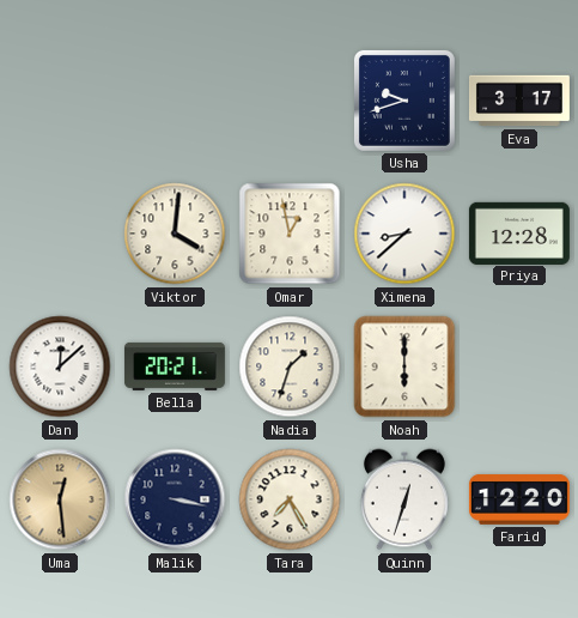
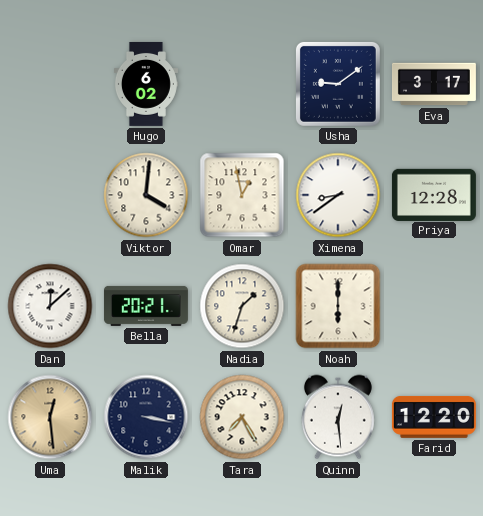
Hugo: none -> 6:02
Usha: 9:42 -> 9:09
Ximena: 8:38 -> 8:39
Quinn: 12:33 -> 12:29
